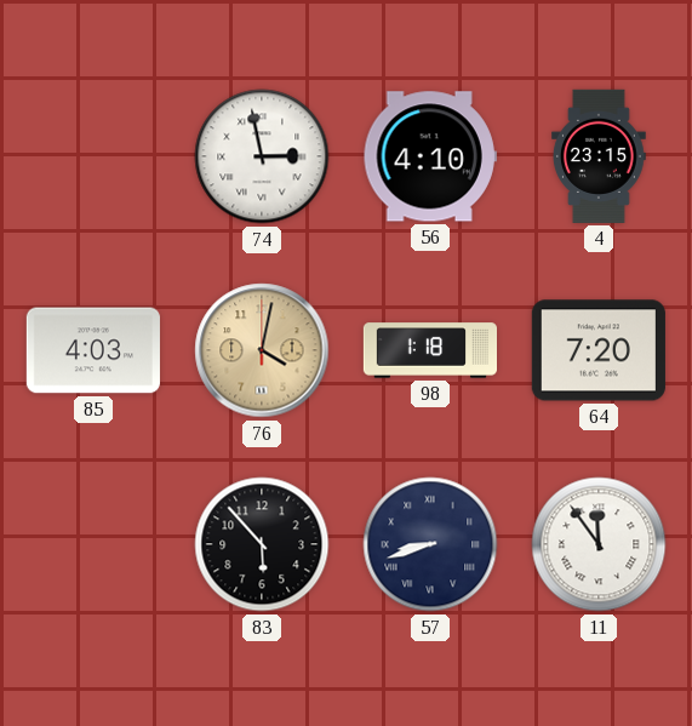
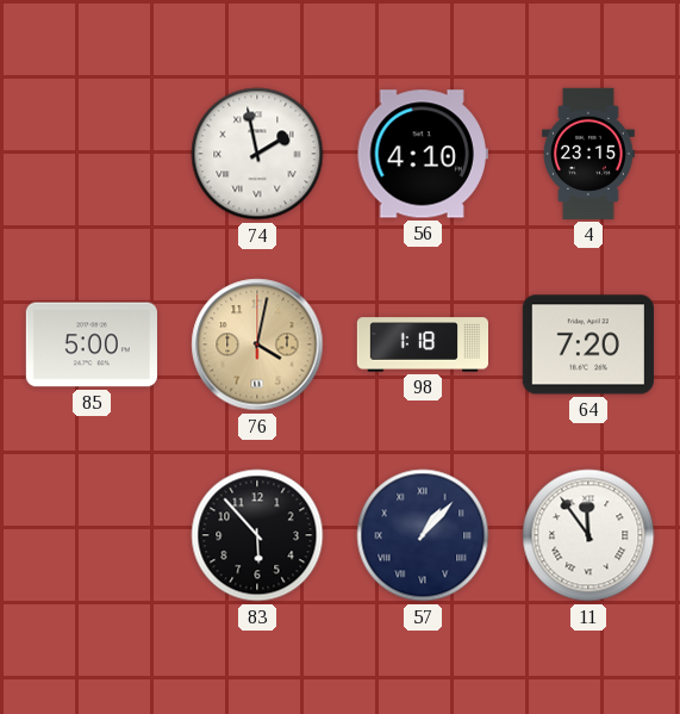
74: 2:58 -> 1:58
85: 4:03 -> 5:00
57: 8:42 -> 1:07
